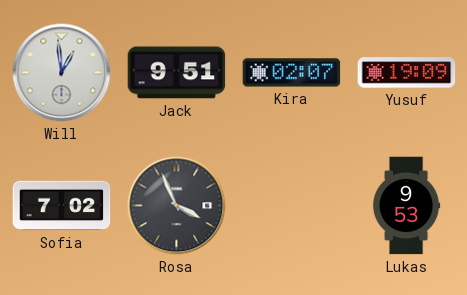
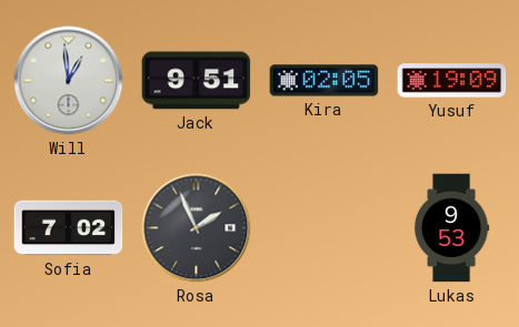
Kira: 02:07 -> 02:05
Rosa: 3:56 -> 1:56
